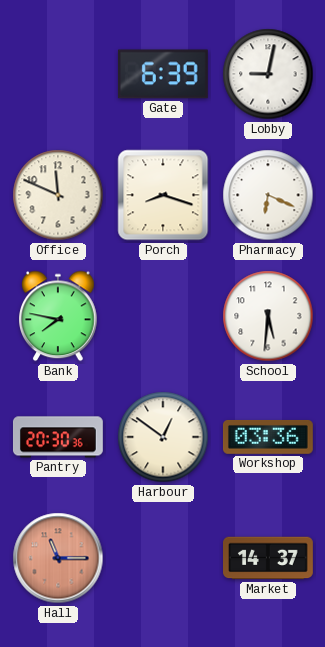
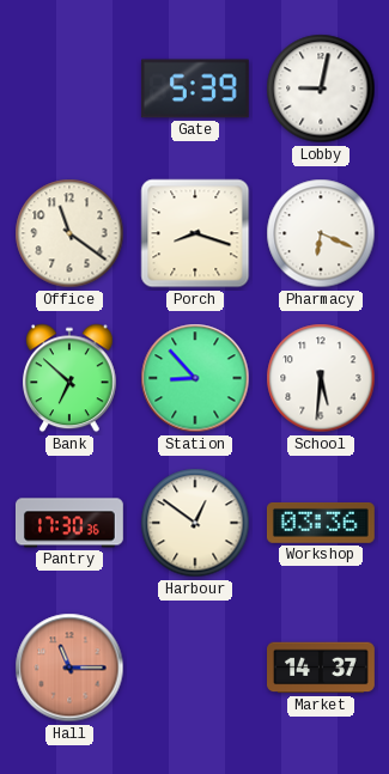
Gate: 6:39 -> 5:39
Office: 11:49 -> 11:21
Bank: 7:47 -> 6:52
Station: none -> 8:53
Pantry: 20:30 -> 17:30
